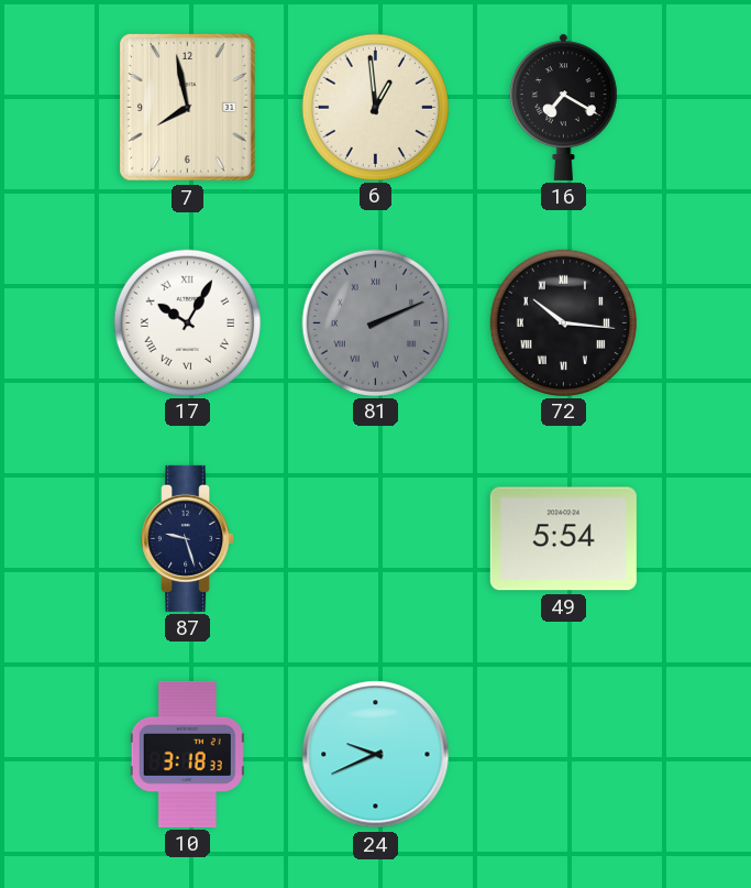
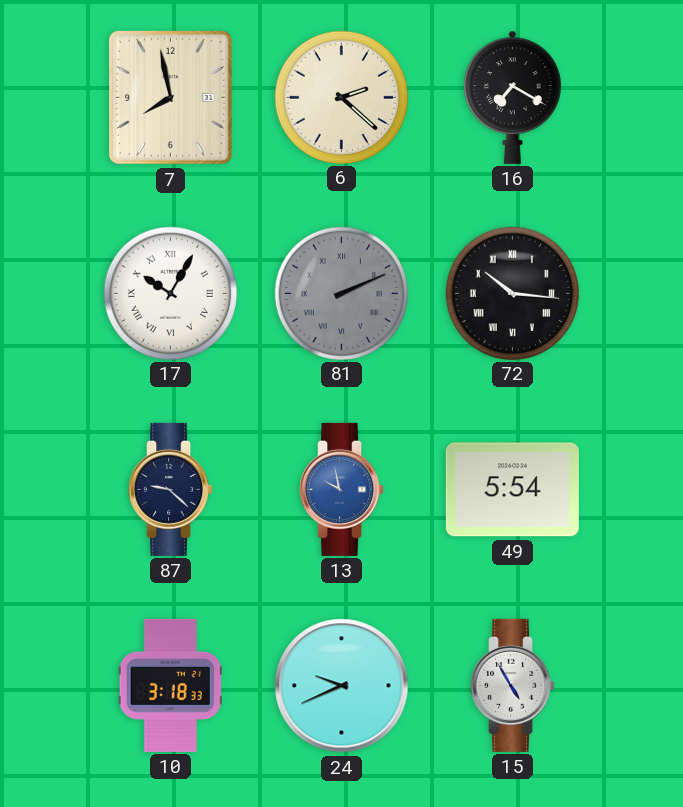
6: 12:59 -> 2:22
87: 9:27 -> 9:22
13: none -> 9:58
15: none -> 4:55
